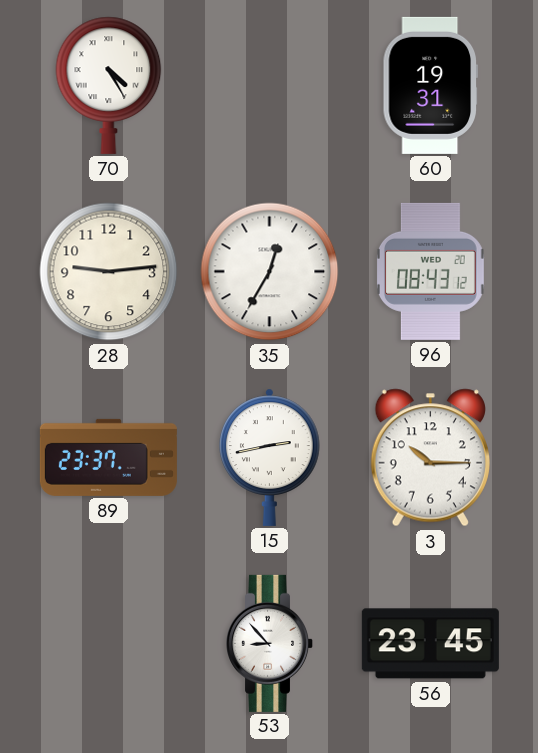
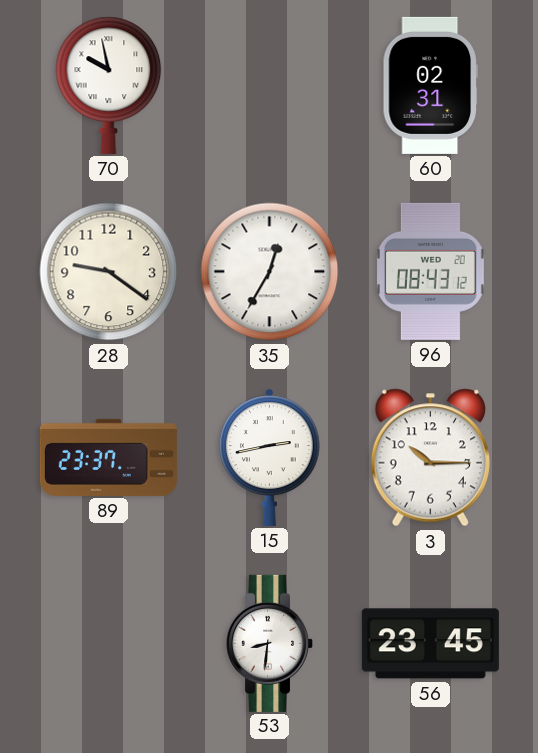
70: 4:25 -> 9:58
60: 19:31 -> 02:31
28: 9:14 -> 9:21
53: 8:53 -> 8:31
